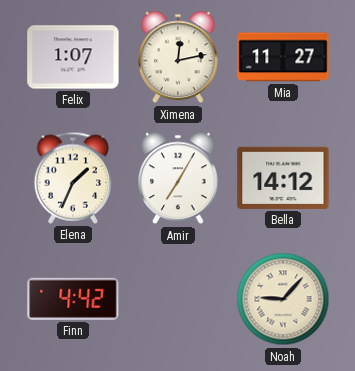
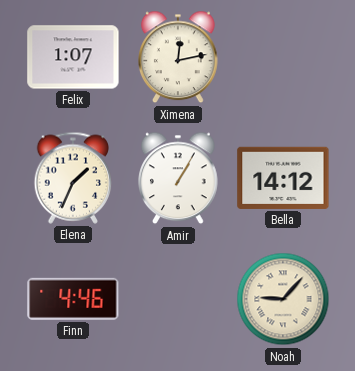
Mia: 11:27 -> none
Amir: 7:05 -> 1:05
Finn: 4:42 -> 4:46
